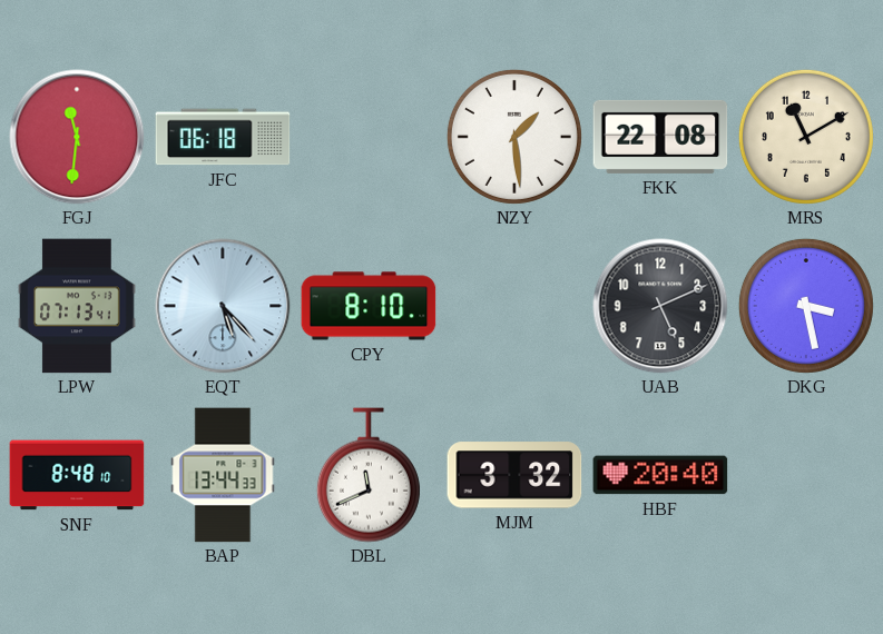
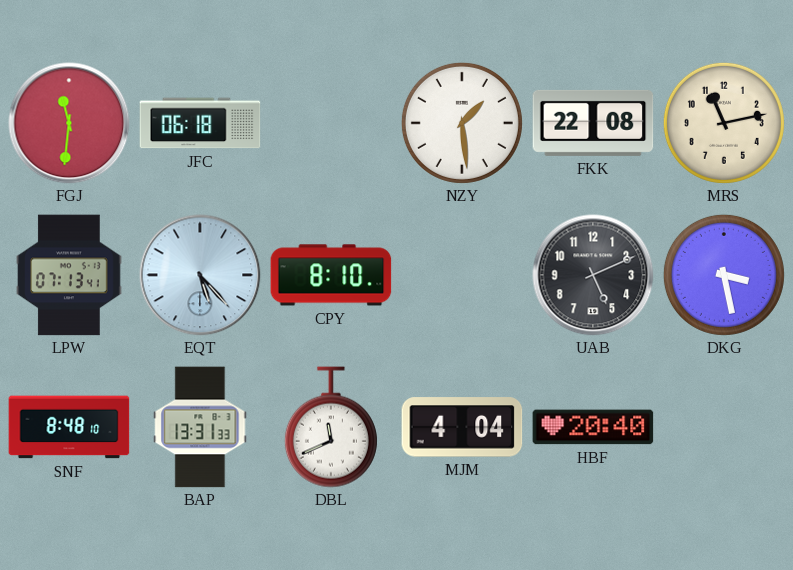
MRS: 11:10 -> 11:13
BAP: 13:44 -> 13:31
MJM: 3:32 -> 4:04
